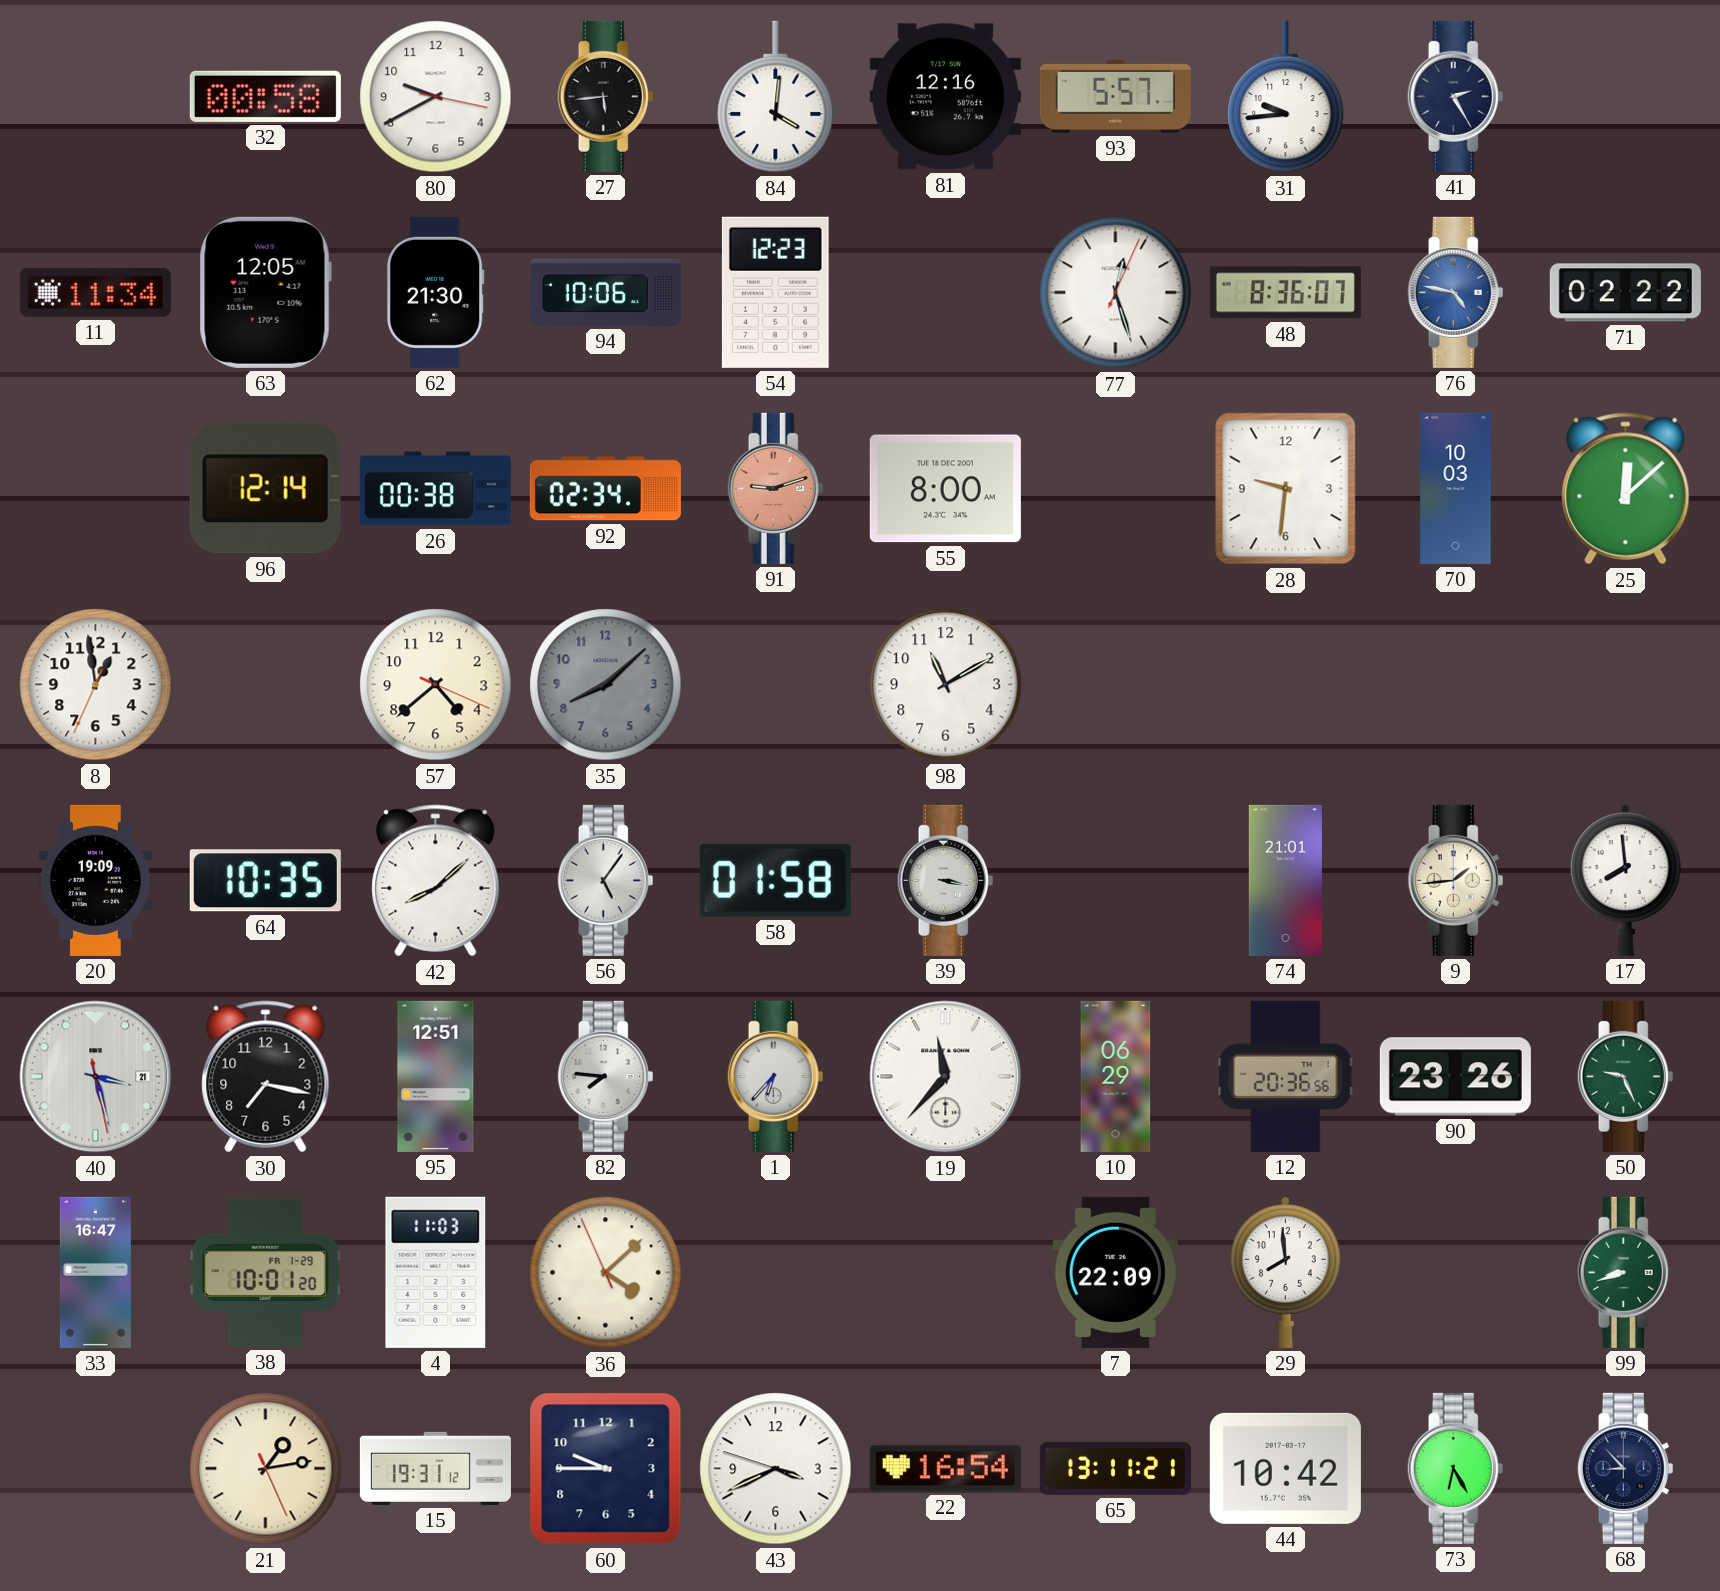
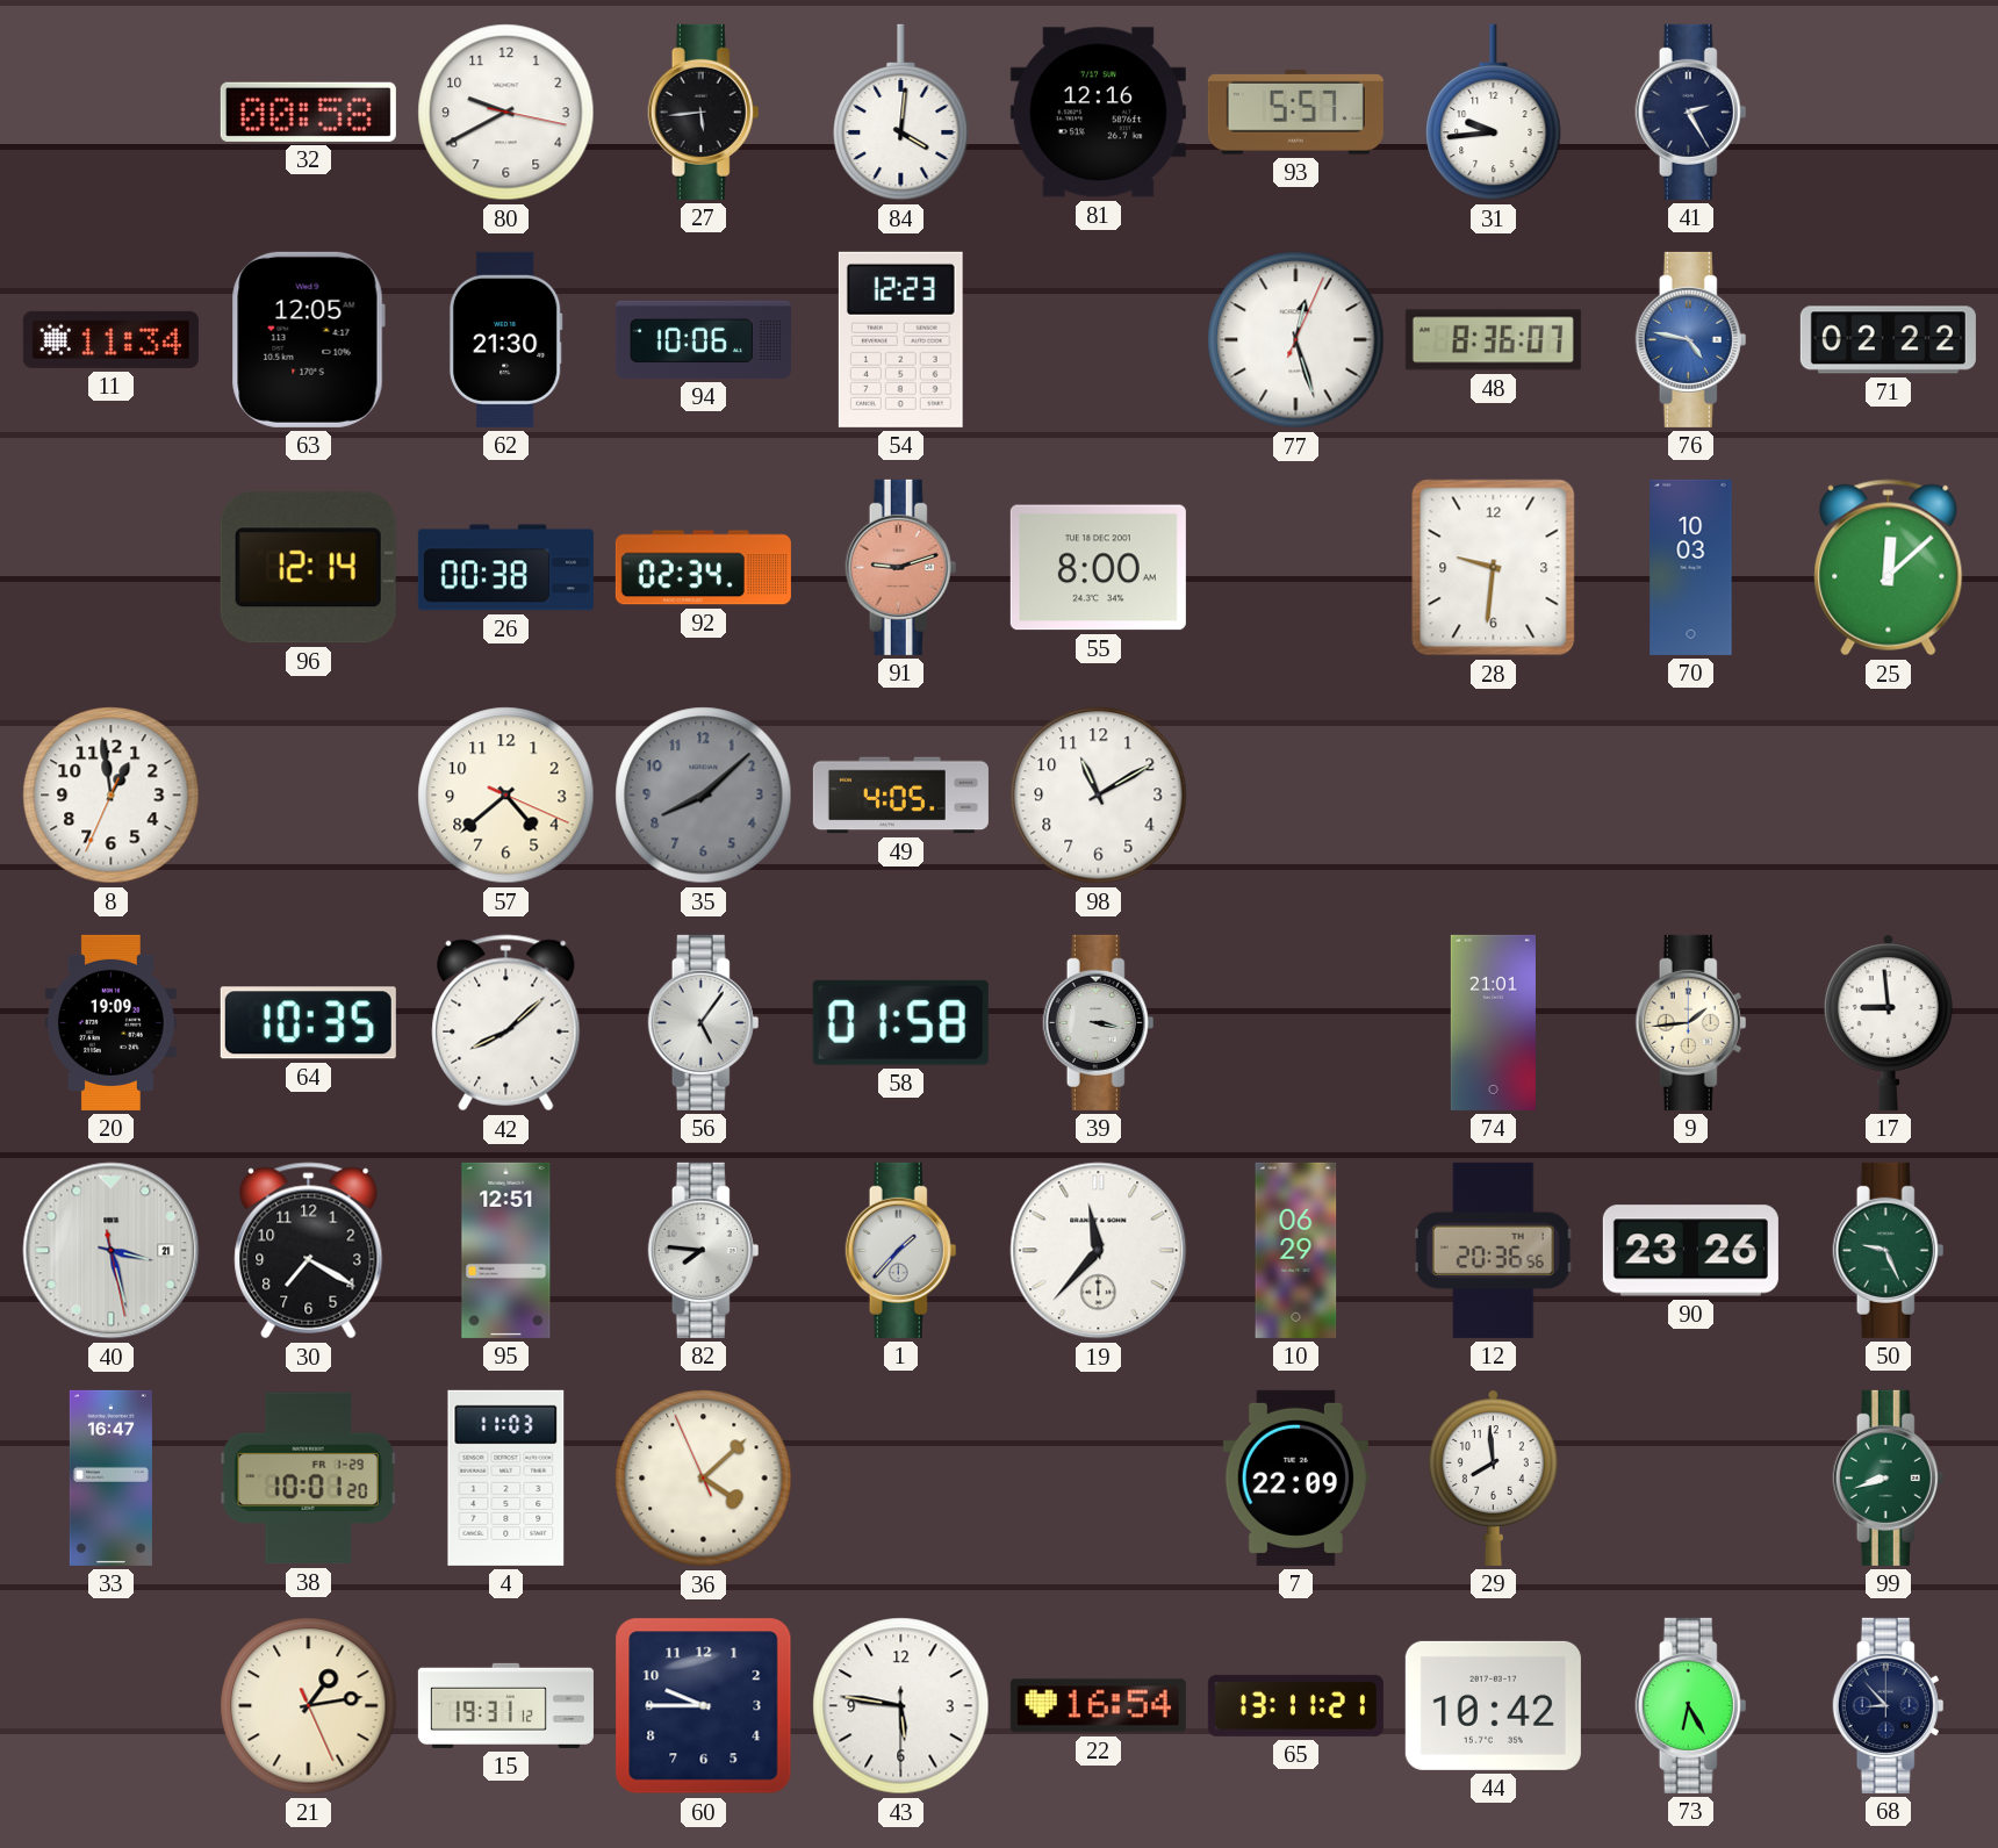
49: none -> 4:05
17: 7:59 -> 8:59
30: 7:17 -> 7:20
1: 6:37 -> 1:37
43: 3:40 -> 5:46
